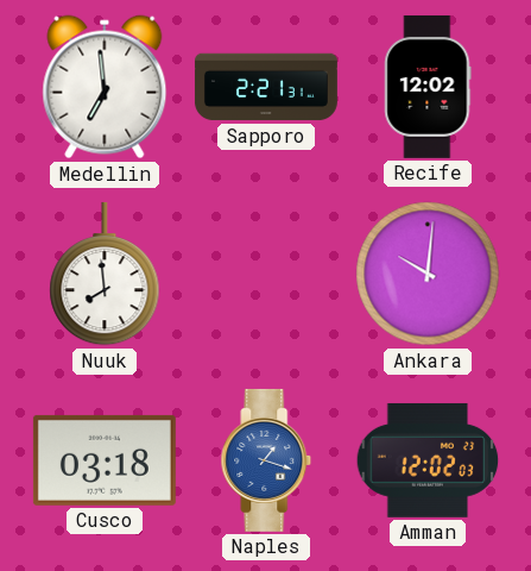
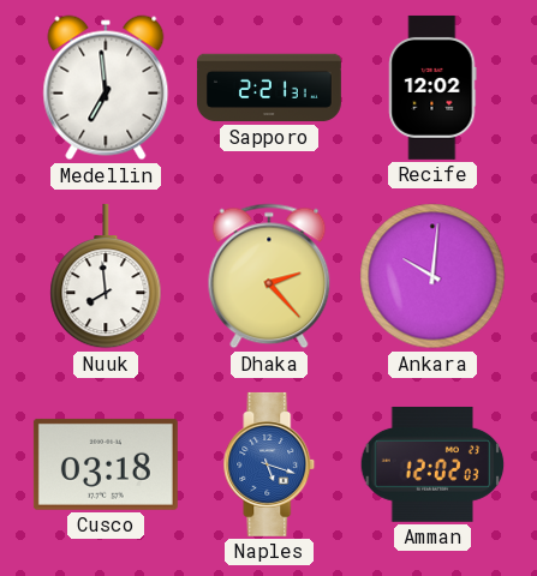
Dhaka: none -> 2:23
Naples: 1:18 -> 5:18
